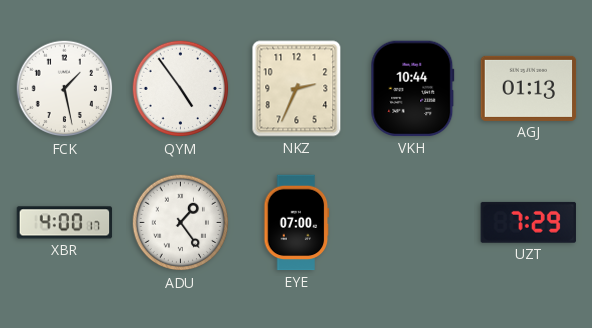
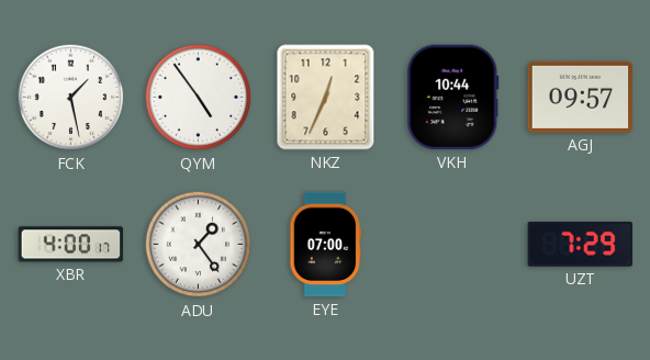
NKZ: 2:34 -> 12:34
AGJ: 01:13 -> 09:57
